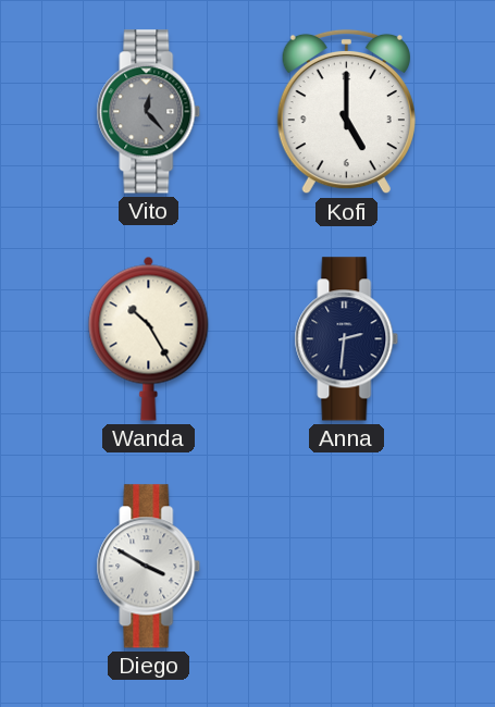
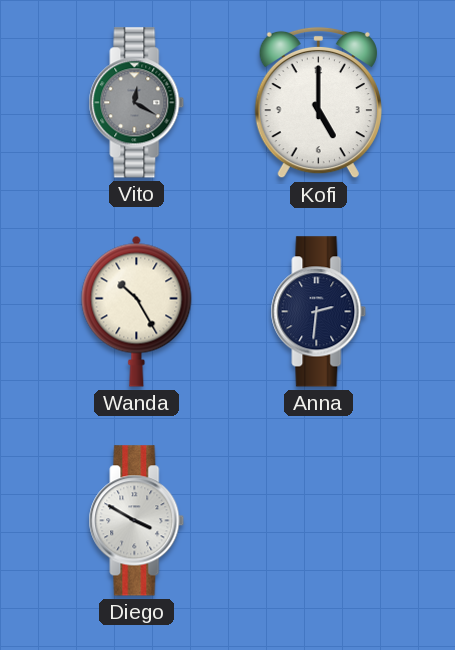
Vito: 12:23 -> 12:20
